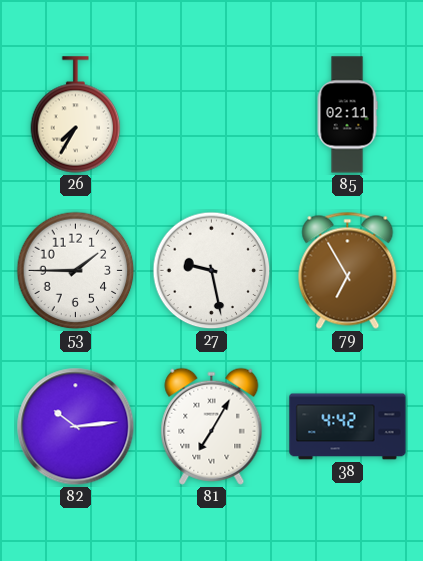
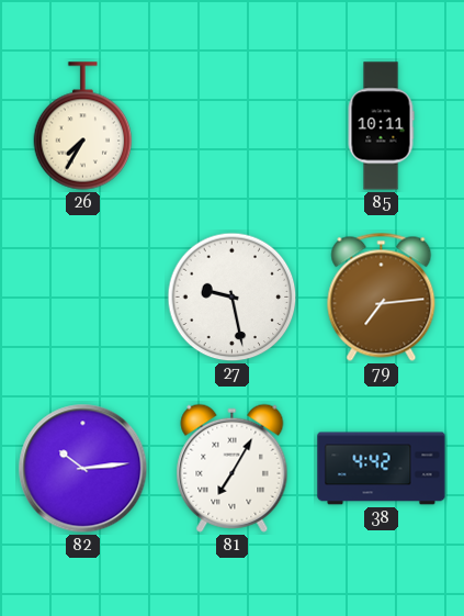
85: 02:11 -> 10:11
53: 1:45 -> none
79: 6:55 -> 7:14
